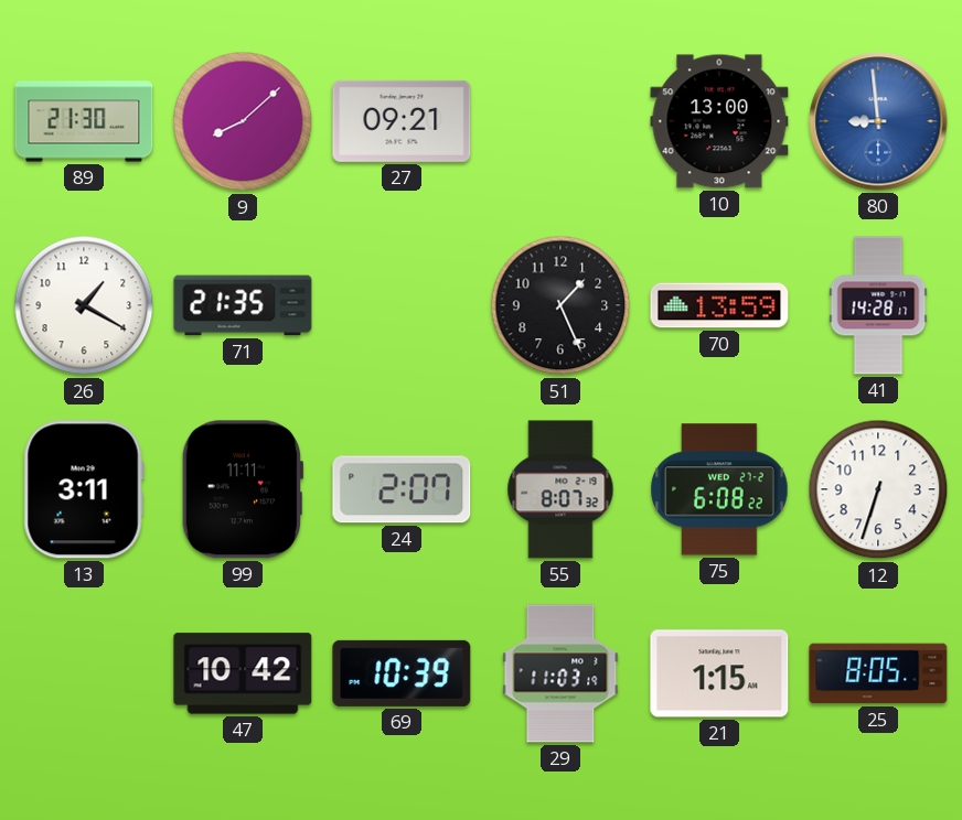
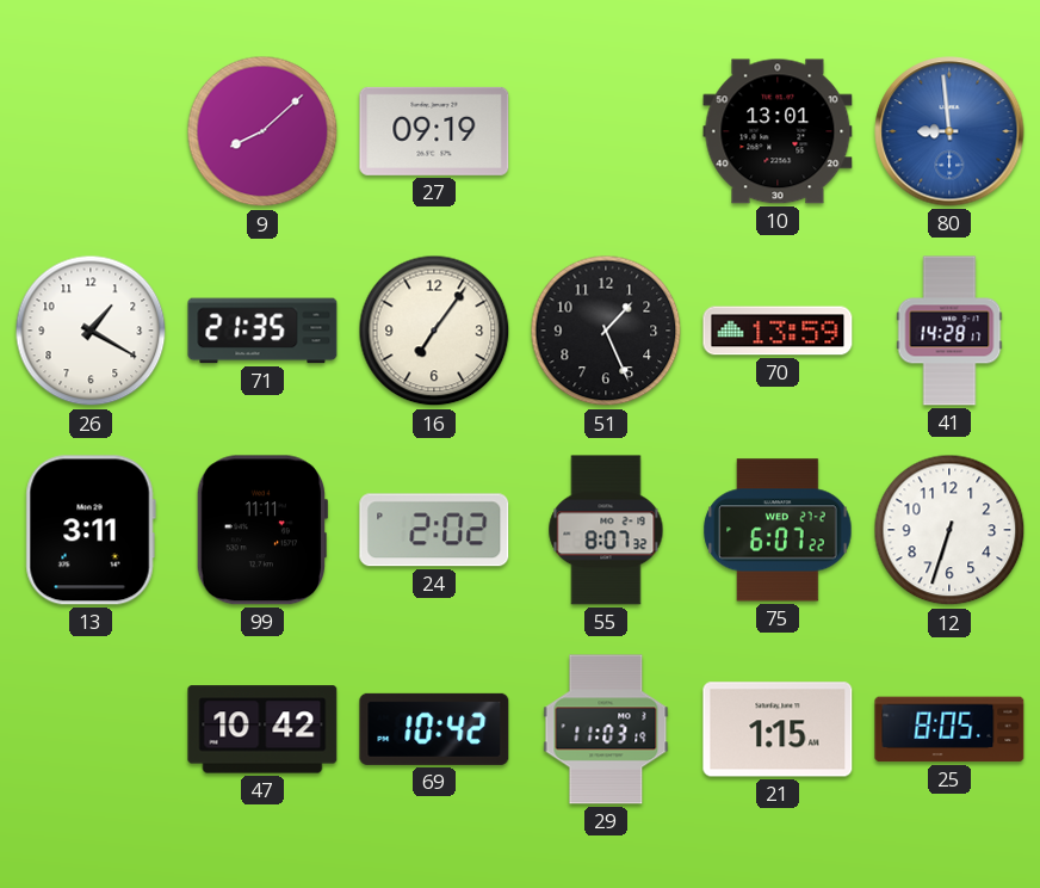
89: 21:30 -> none
27: 09:21 -> 09:19
10: 13:00 -> 13:01
16: none -> 7:06
24: 2:07 -> 2:02
75: 6:08 -> 6:07
69: 10:39 -> 10:42
